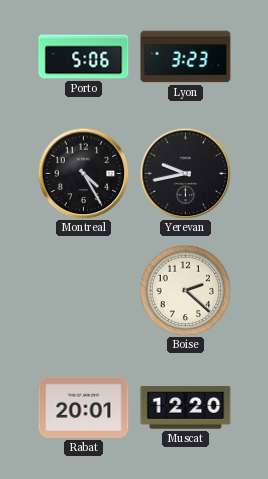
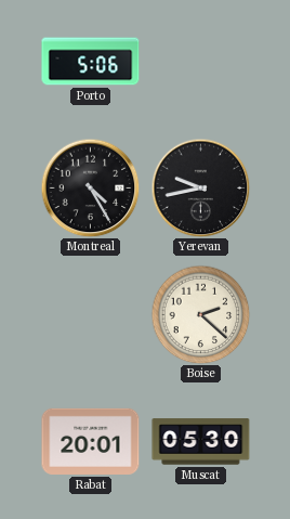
Lyon: 3:23 -> none
Muscat: 12:20 -> 05:30
